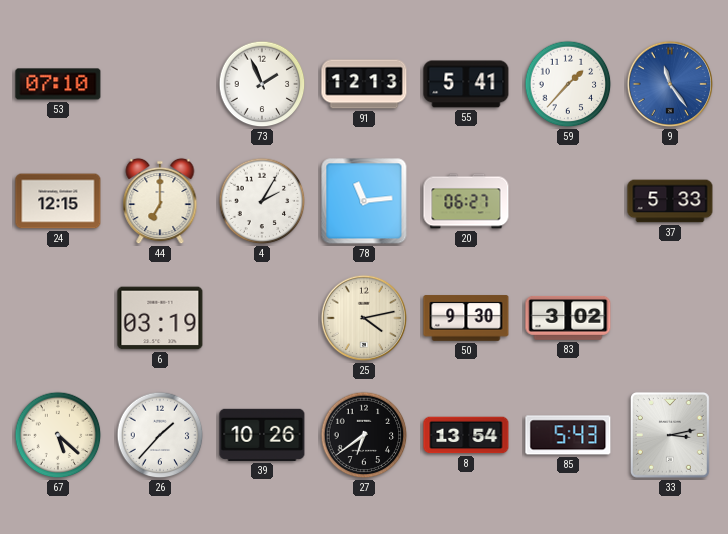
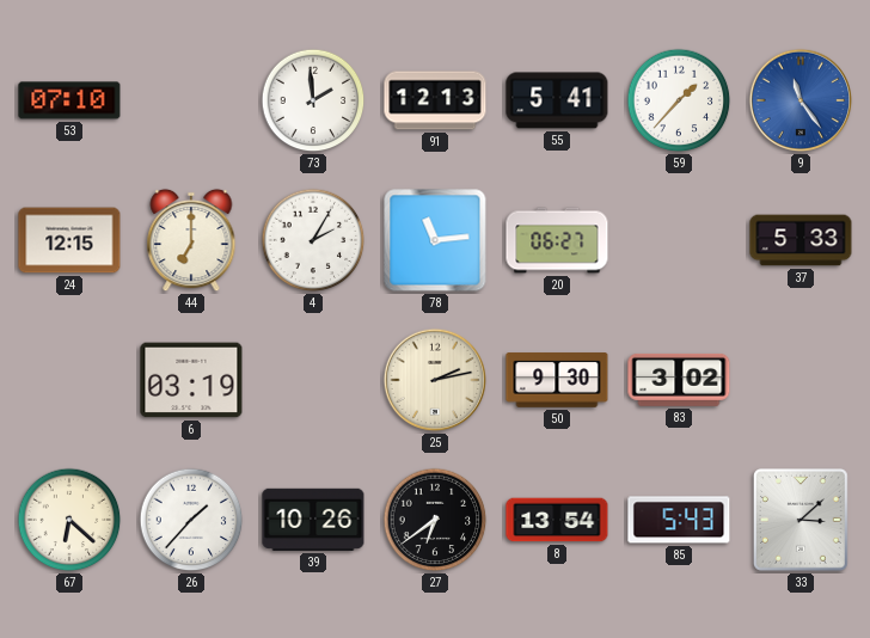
73: 1:56 -> 1:59
25: 4:13 -> 2:13
67: 5:22 -> 6:22
33: 3:13 -> 3:08
